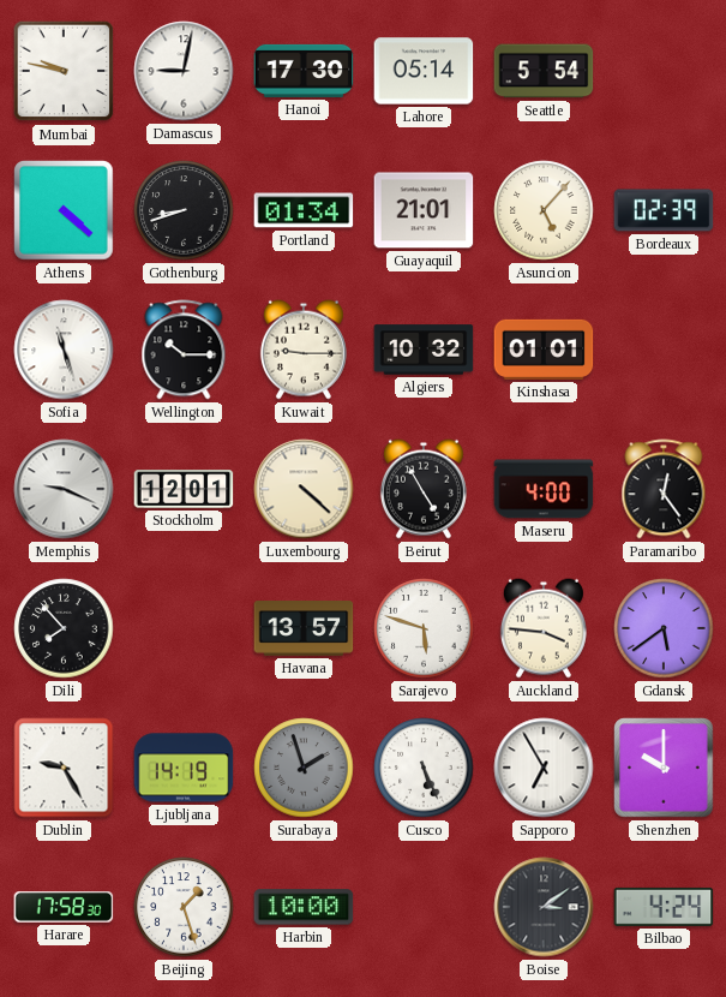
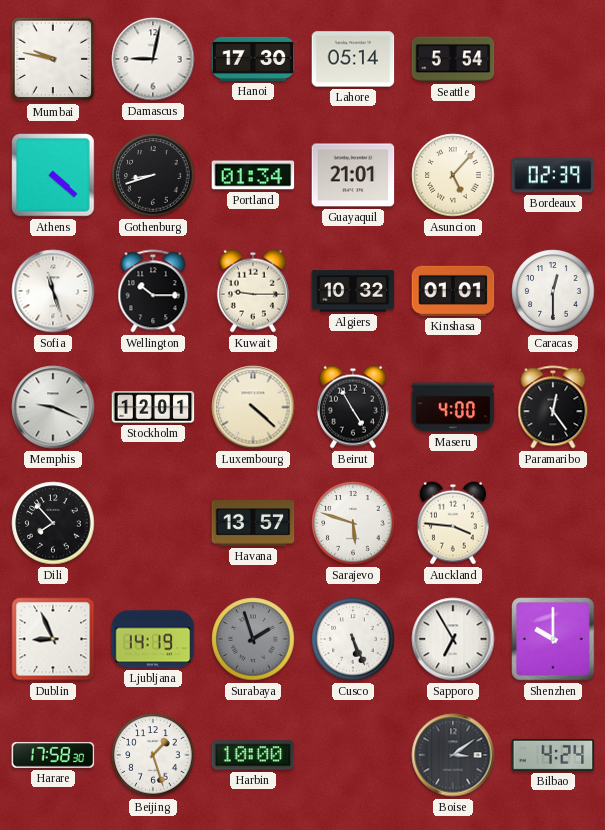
Caracas: none -> 12:30
Gdansk: 5:39 -> none
Dublin: 9:25 -> 8:56
